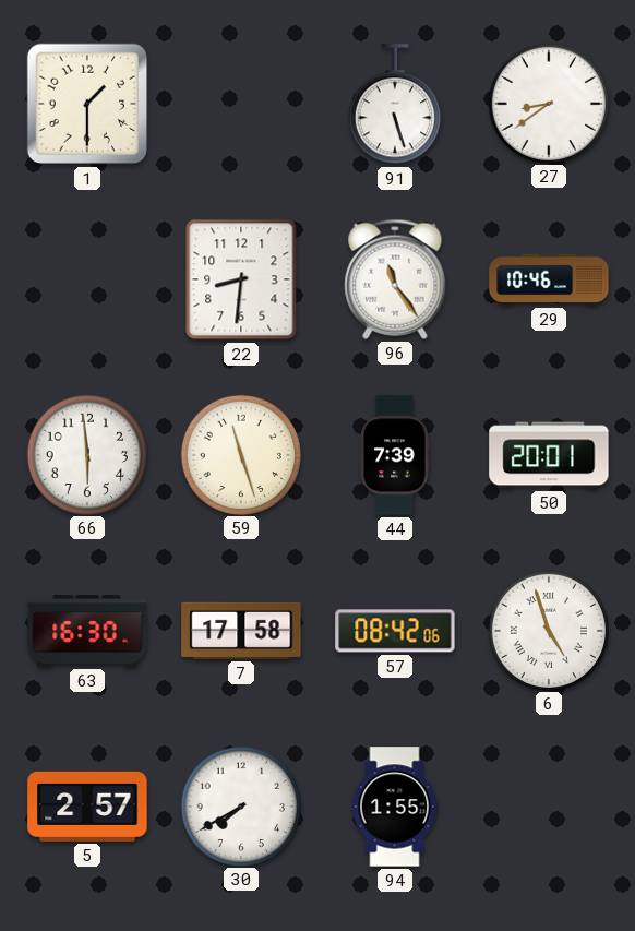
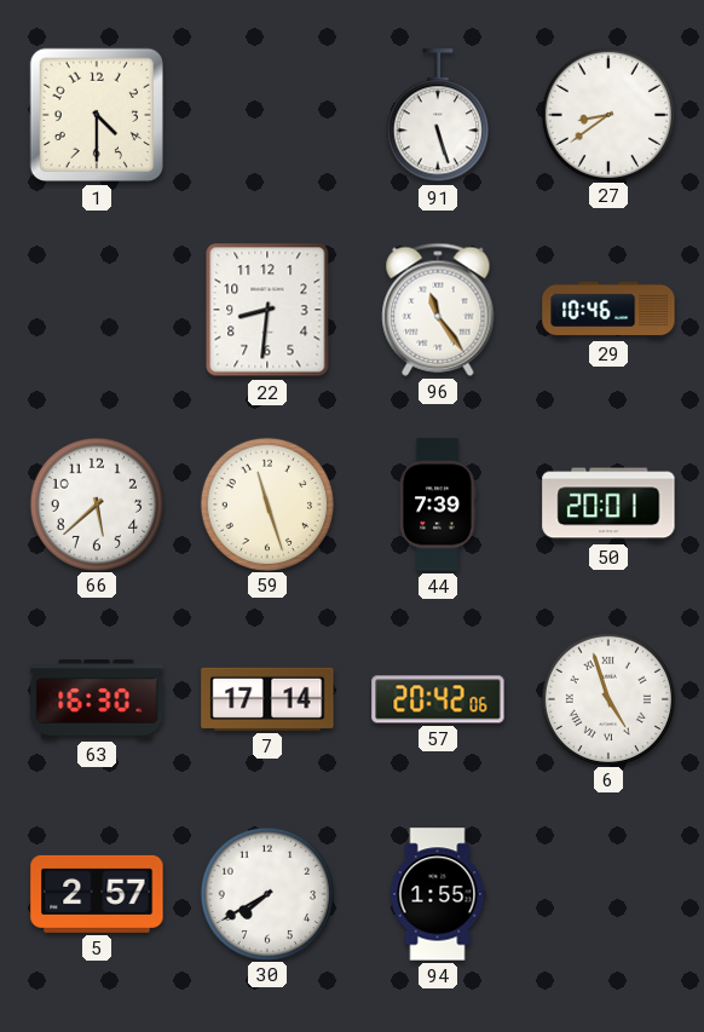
1: 1:30 -> 4:30
66: 5:59 -> 5:38
7: 17:58 -> 17:14
57: 08:42 -> 20:42
